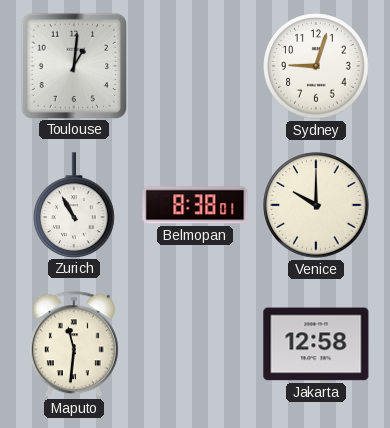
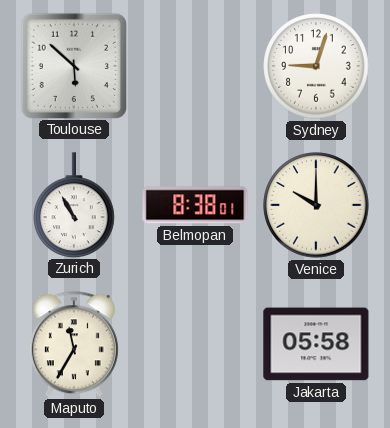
Toulouse: 1:01 -> 5:52
Maputo: 11:31 -> 11:35
Jakarta: 12:58 -> 05:58
